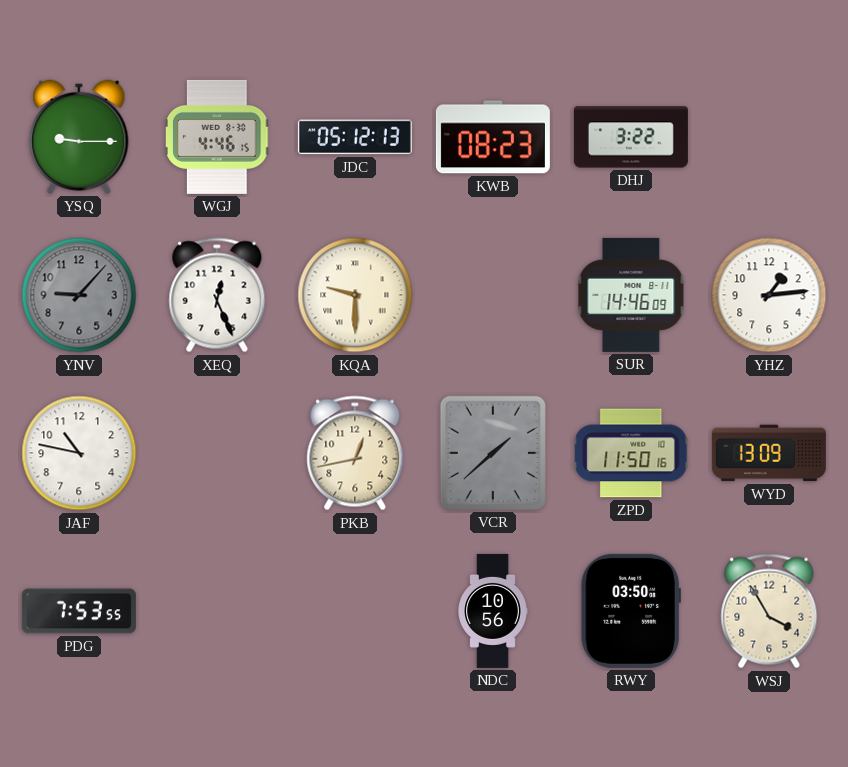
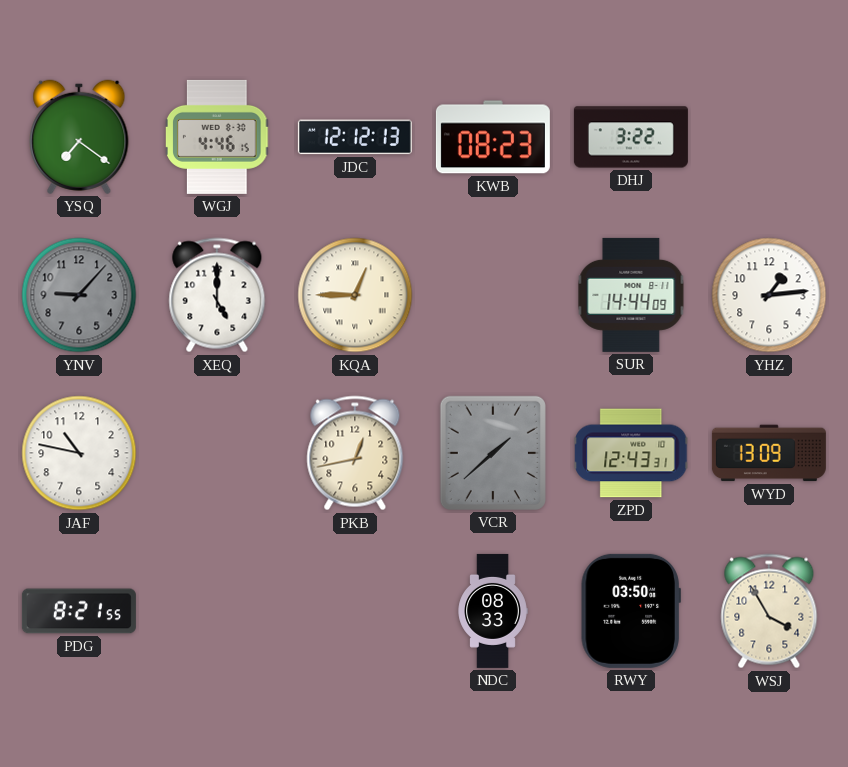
YSQ: 9:15 -> 7:21
JDC: 05:12 -> 12:12
XEQ: 12:26 -> 5:00
KQA: 9:30 -> 12:45
SUR: 14:46 -> 14:44
ZPD: 11:50 -> 12:43
PDG: 7:53 -> 8:21
NDC: 10:56 -> 08:33
